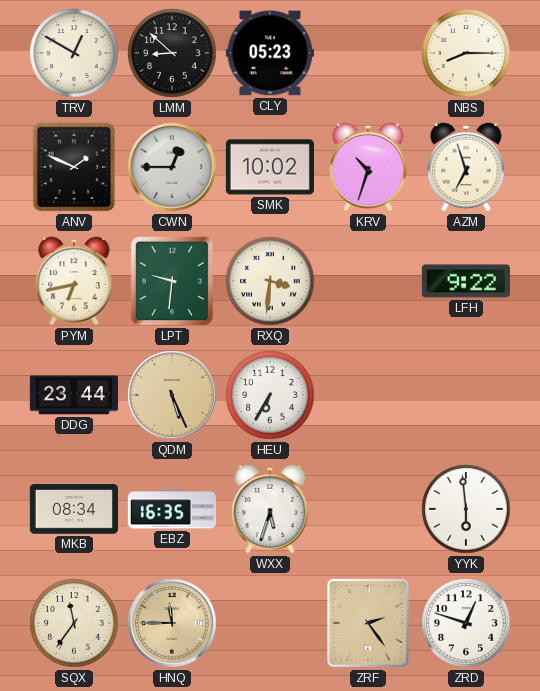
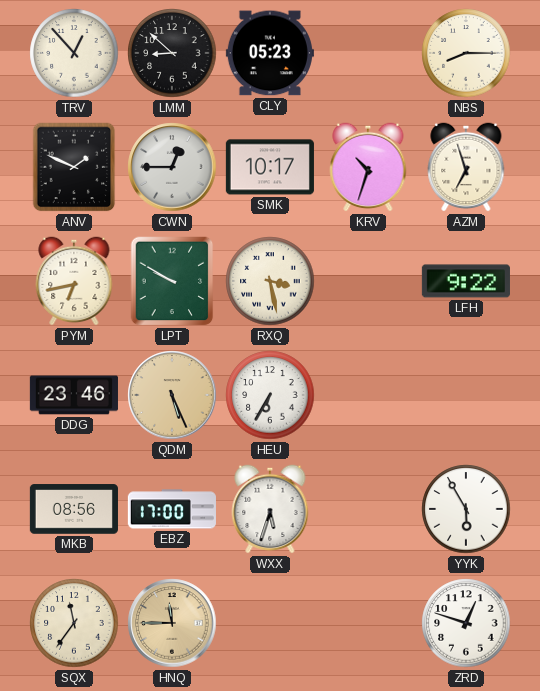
TRV: 12:50 -> 12:53
SMK: 10:02 -> 10:17
LPT: 9:31 -> 9:50
RXQ: 3:31 -> 3:28
DDG: 23:44 -> 23:46
MKB: 08:34 -> 08:56
EBZ: 16:35 -> 17:00
YYK: 5:59 -> 5:55
ZRF: 2:24 -> none
